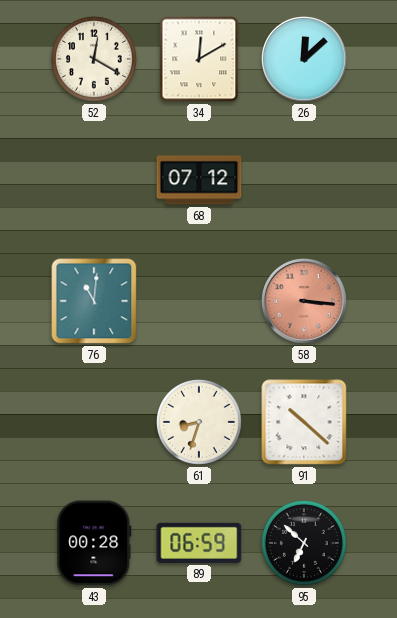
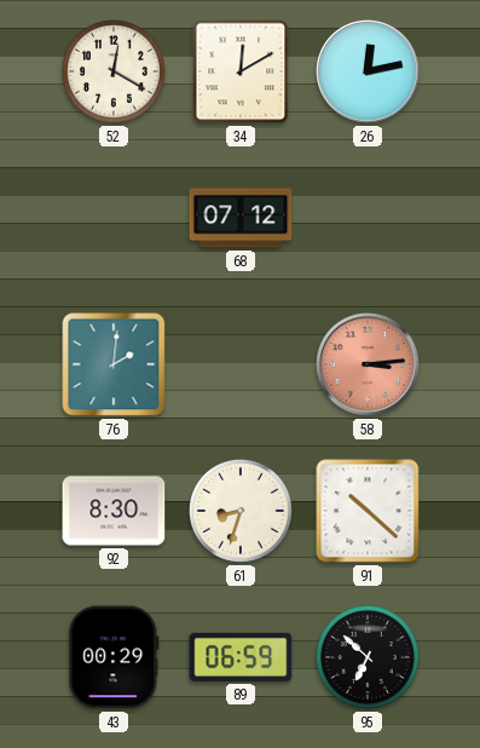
26: 12:08 -> 12:13
76: 11:01 -> 2:01
58: 3:16 -> 3:14
92: none -> 8:30
43: 00:28 -> 00:29
